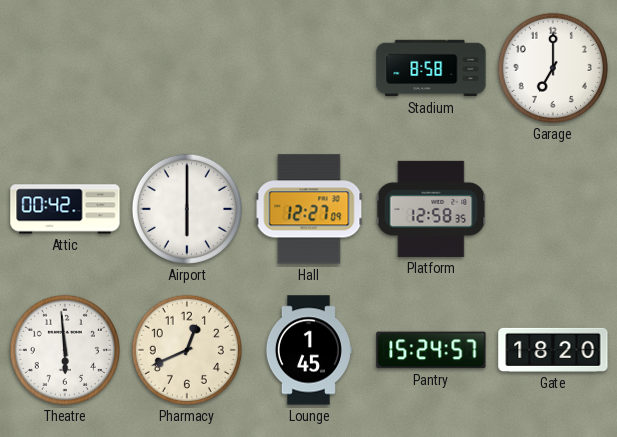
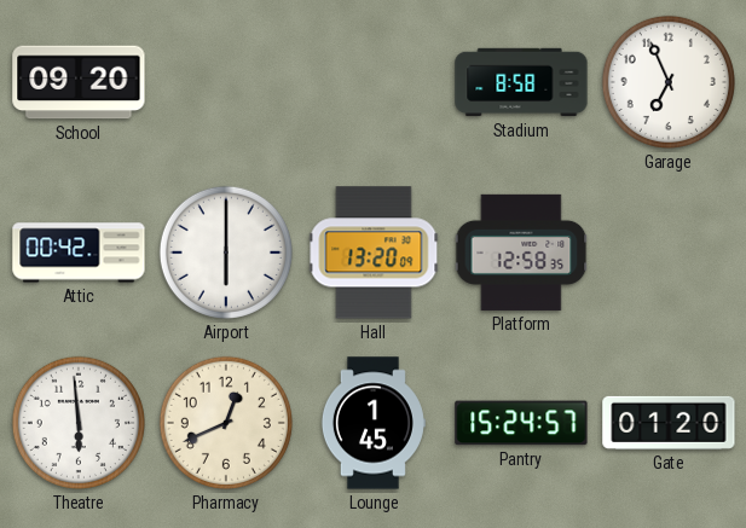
School: none -> 09:20
Garage: 7:00 -> 6:56
Hall: 12:27 -> 13:20
Gate: 18:20 -> 01:20
